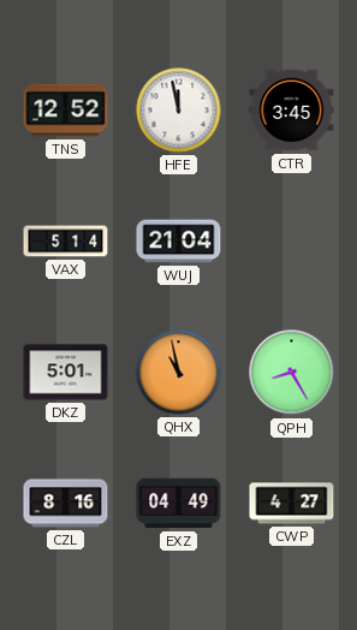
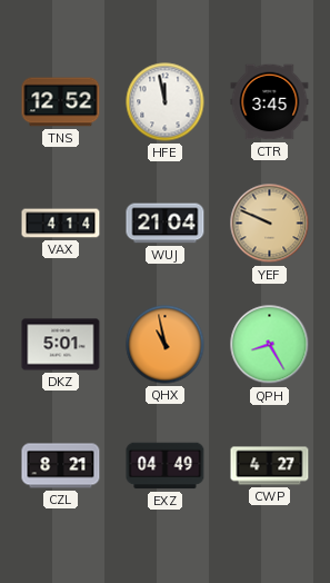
VAX: 5:14 -> 4:14
YEF: none -> 9:49
CZL: 8:16 -> 8:21
